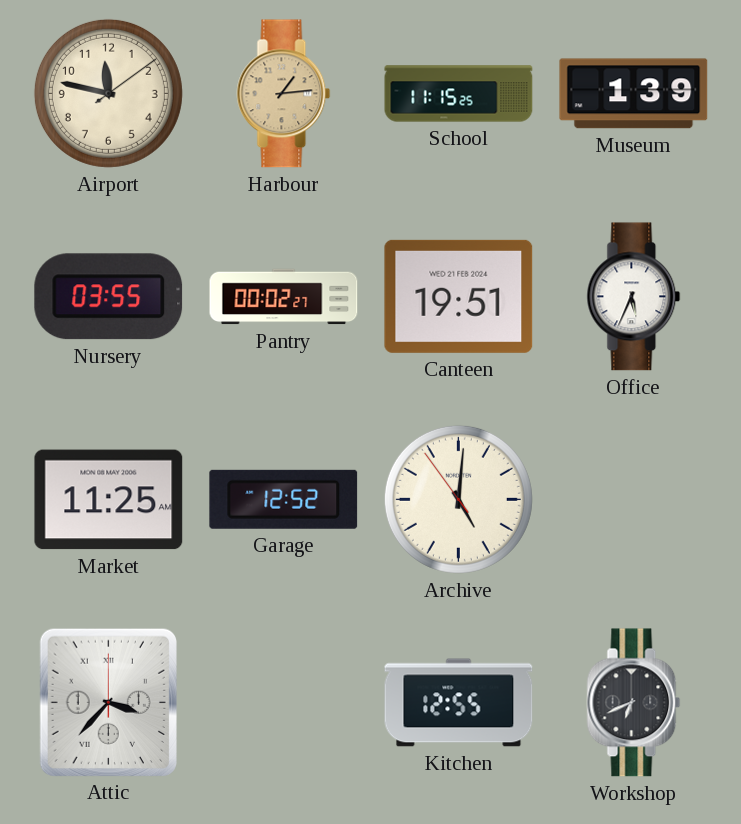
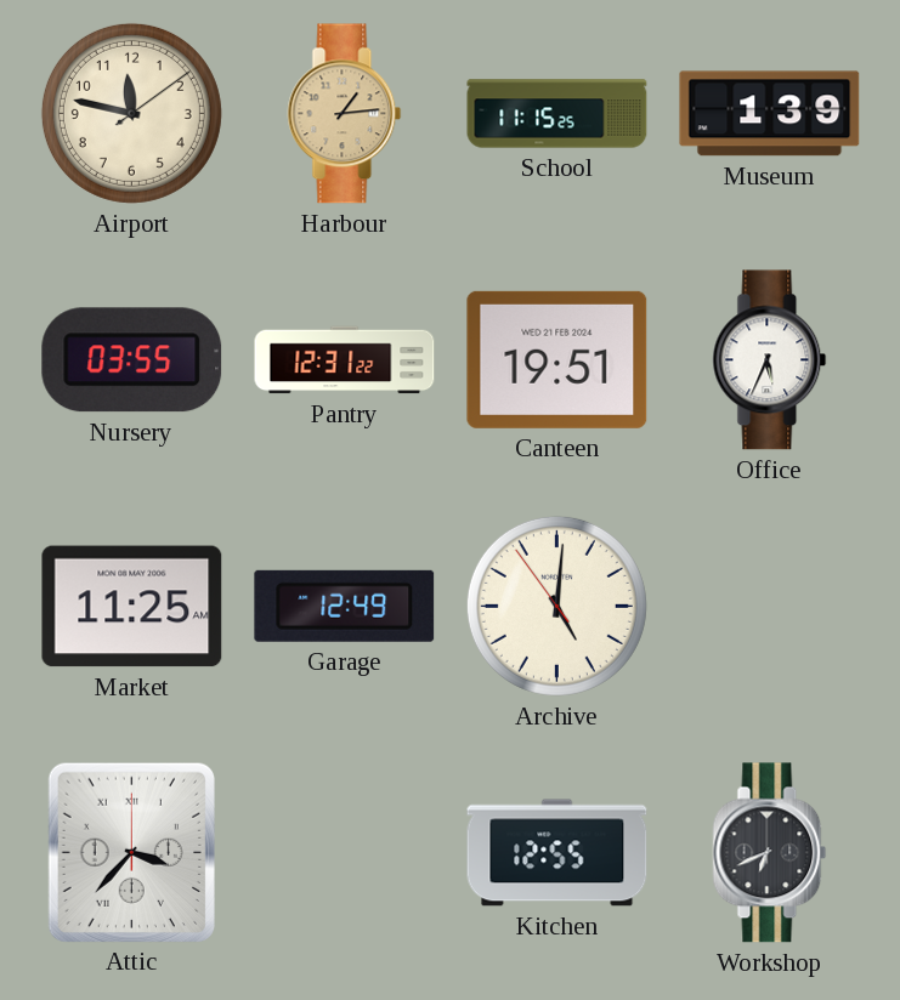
Pantry: 00:02 -> 12:31
Garage: 12:52 -> 12:49
